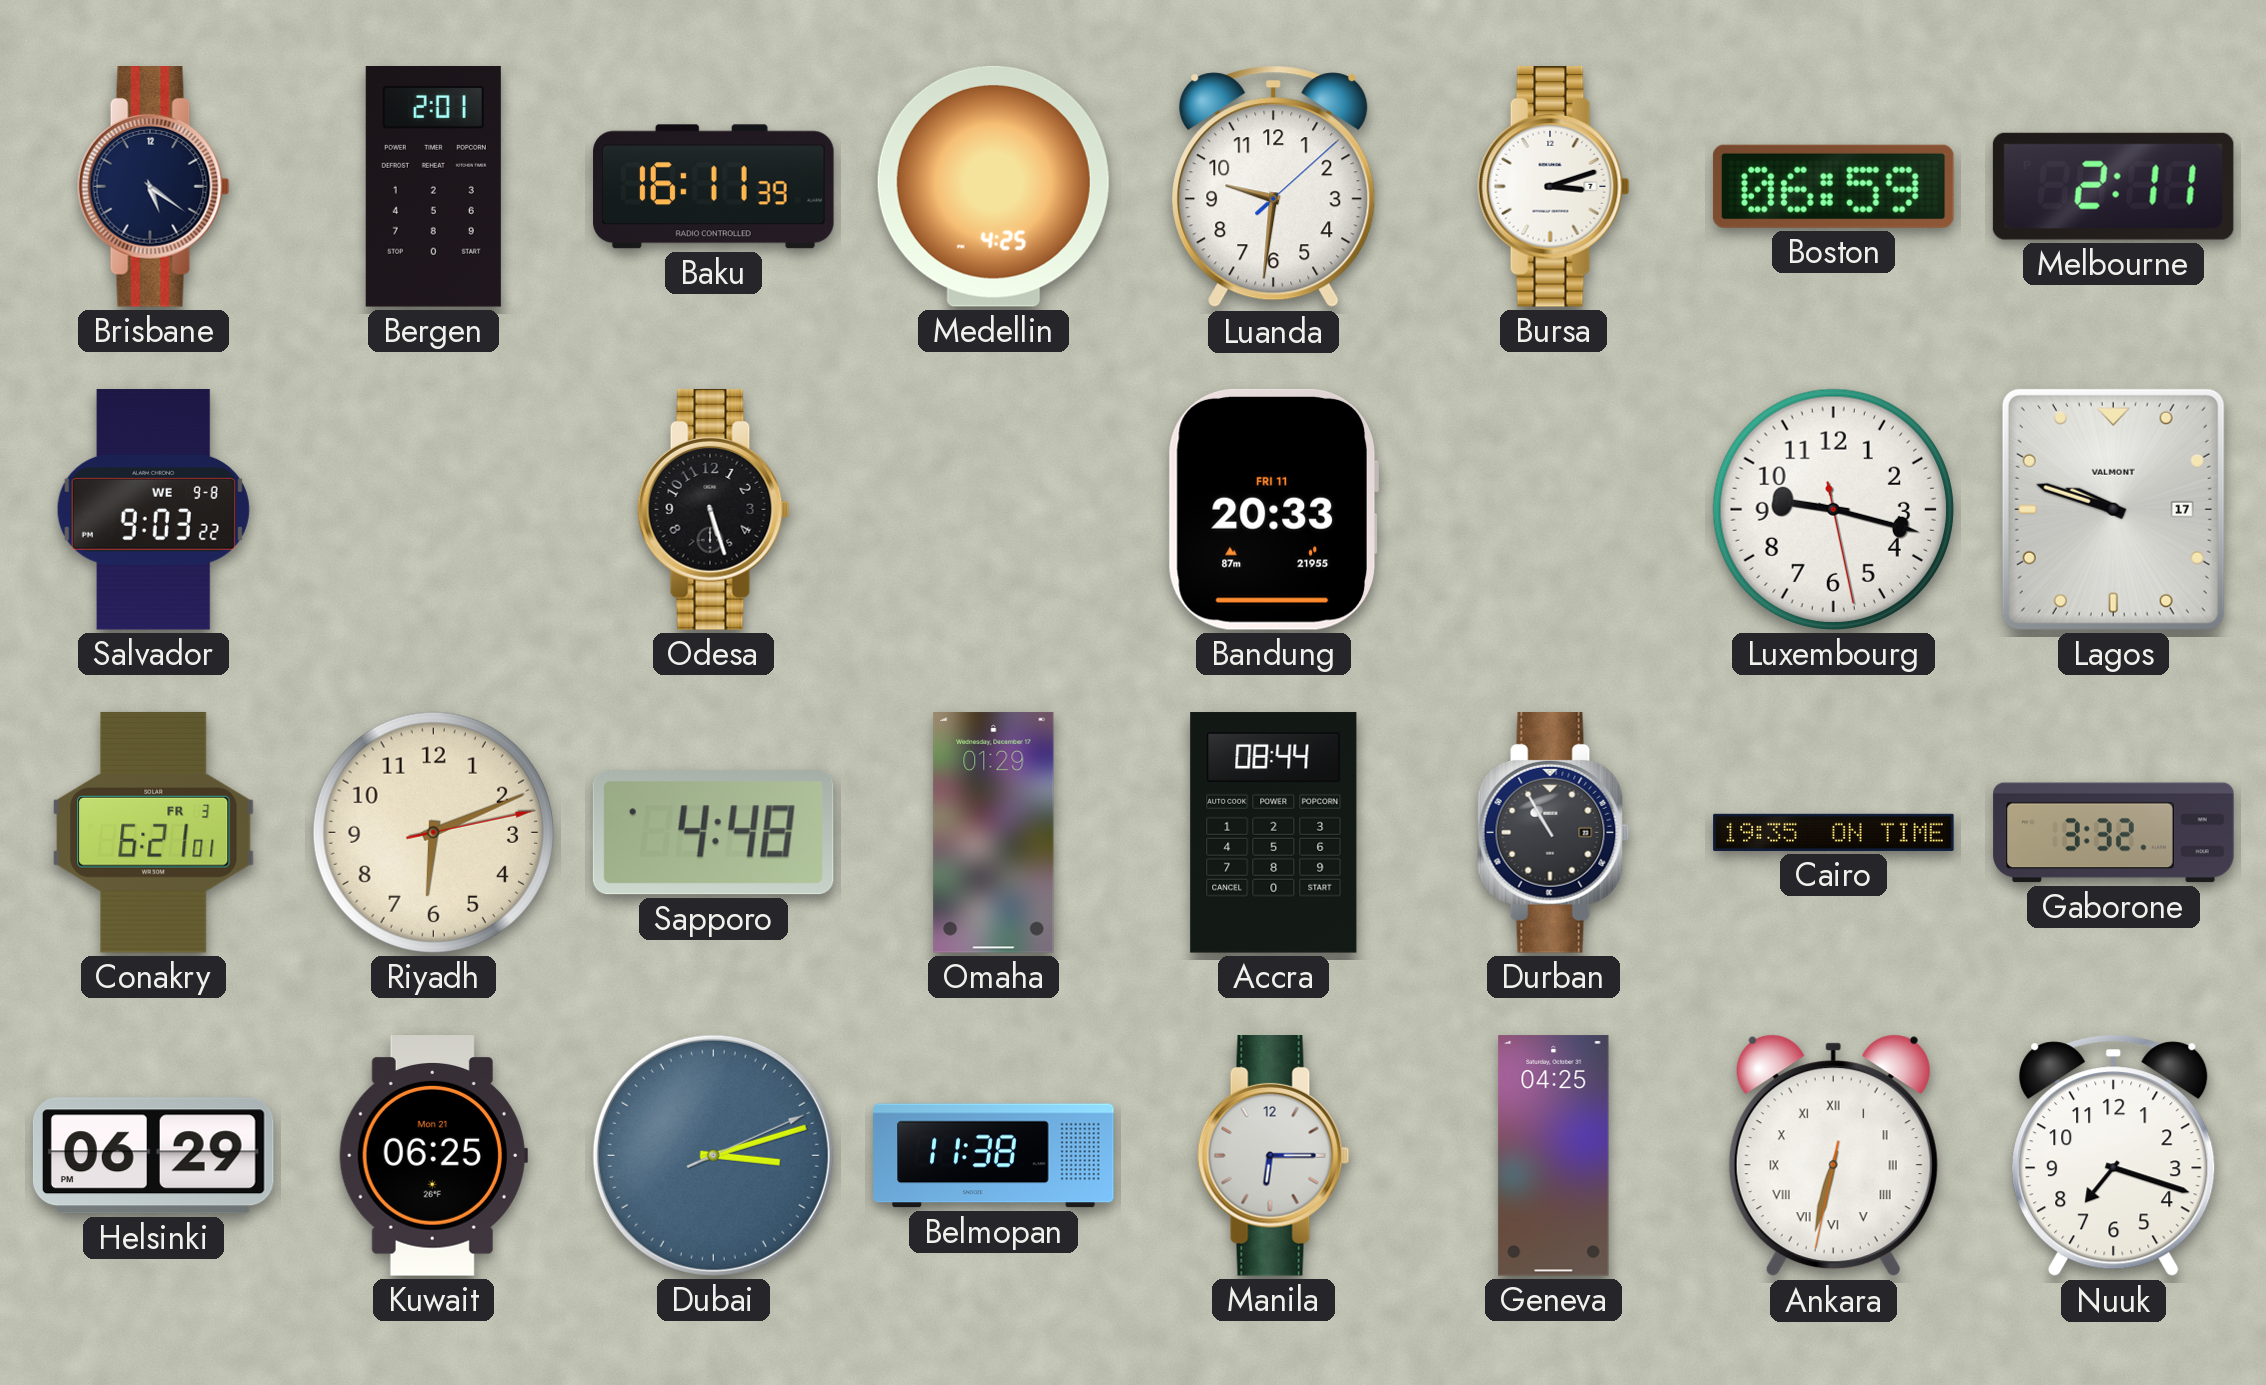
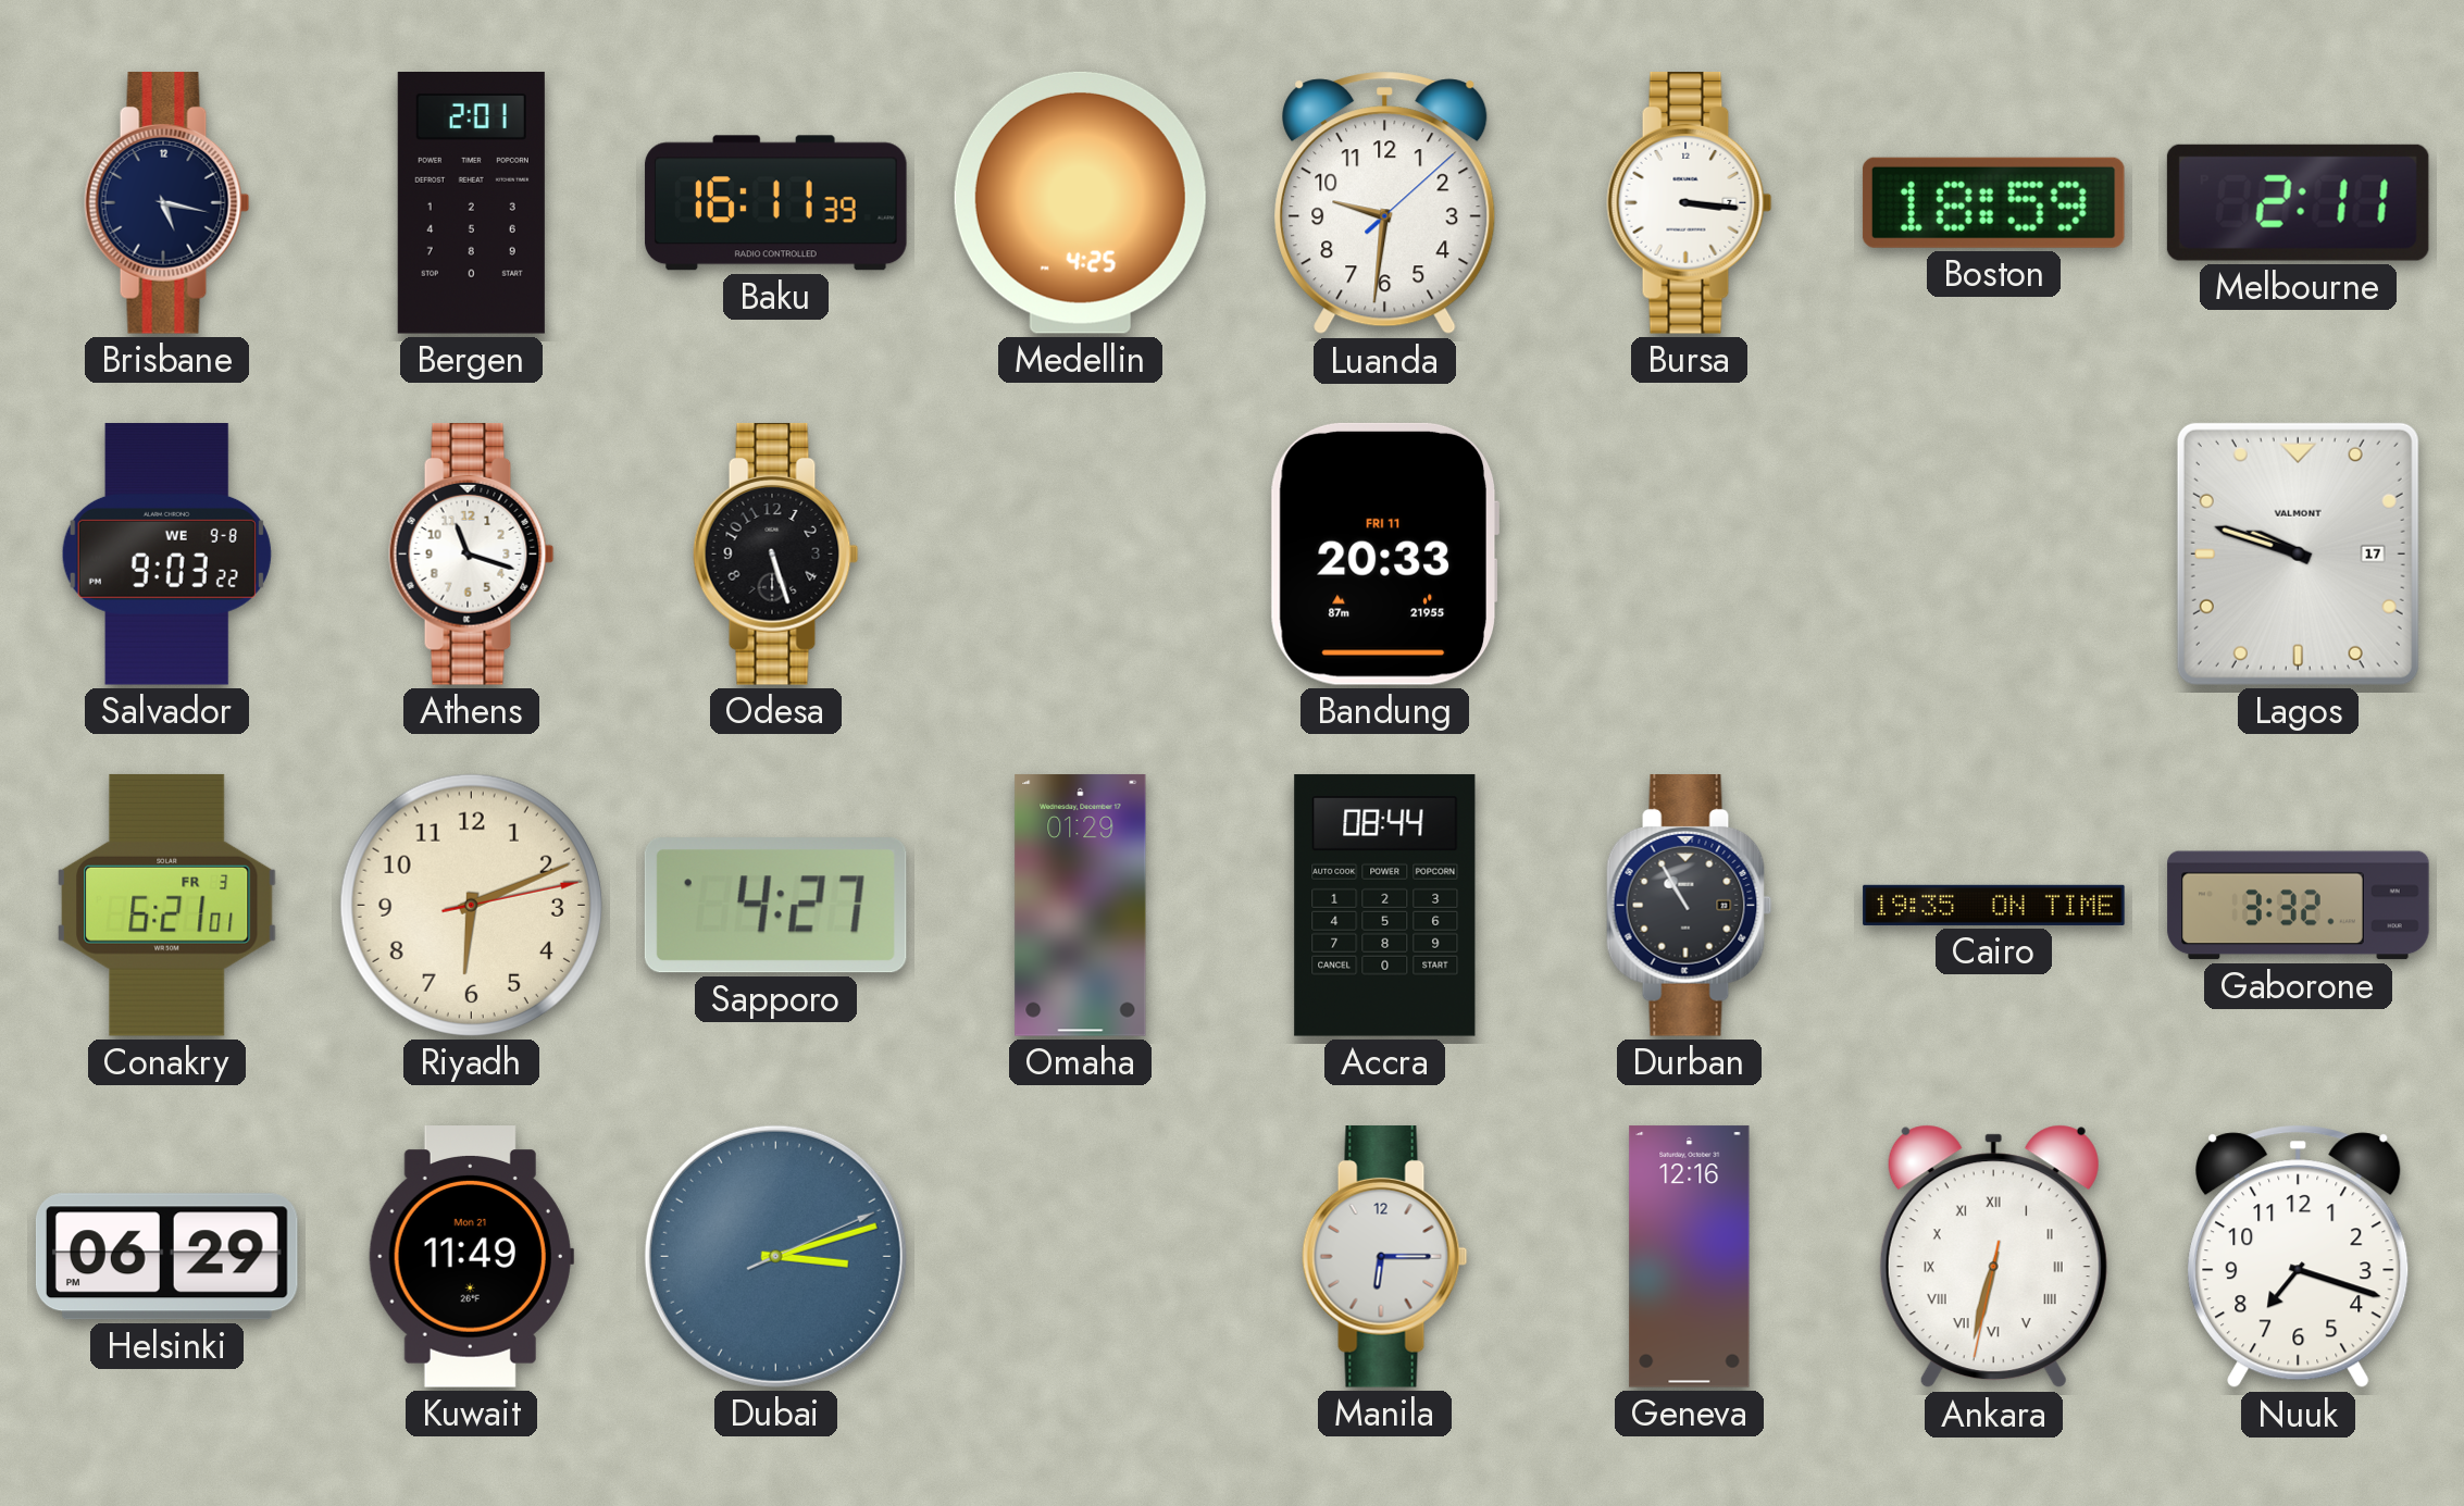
Brisbane: 5:21 -> 5:17
Bursa: 3:12 -> 3:16
Boston: 06:59 -> 18:59
Athens: none -> 11:18
Luxembourg: 9:17 -> none
Sapporo: 4:48 -> 4:27
Kuwait: 06:25 -> 11:49
Belmopan: 11:38 -> none
Geneva: 04:25 -> 12:16
